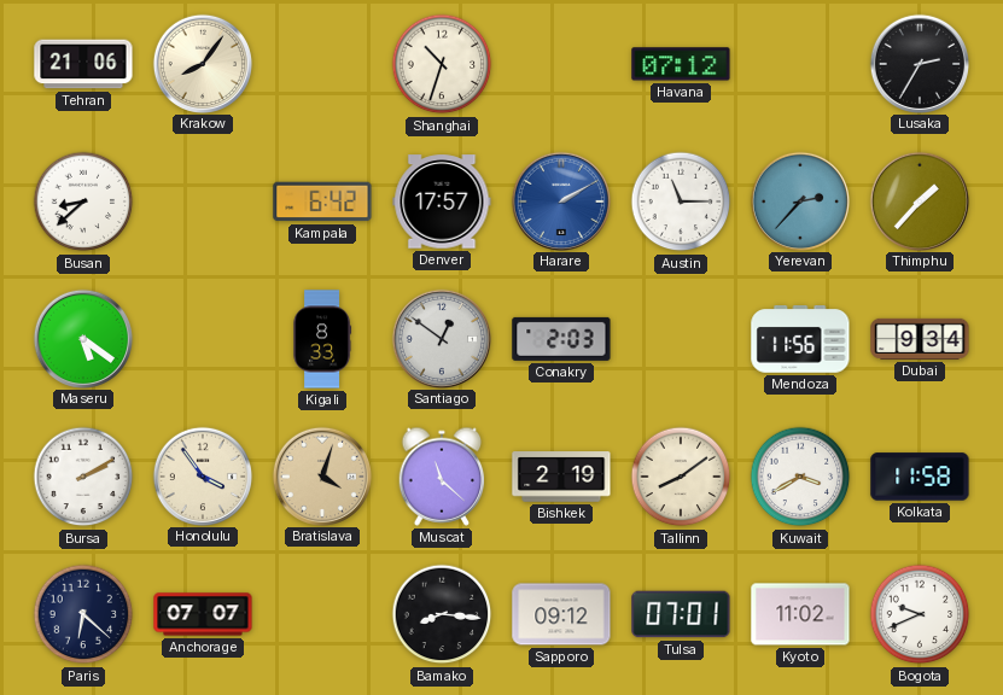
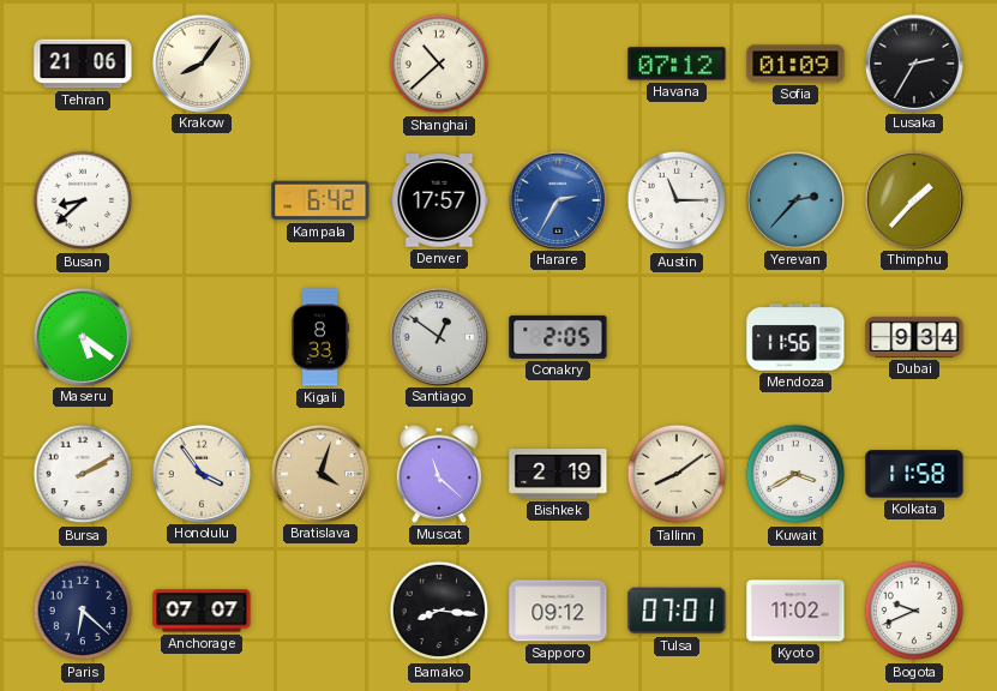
Shanghai: 10:33 -> 10:38
Sofia: none -> 01:09
Harare: 2:10 -> 2:35
Conakry: 2:03 -> 2:05
